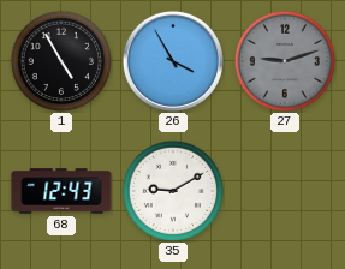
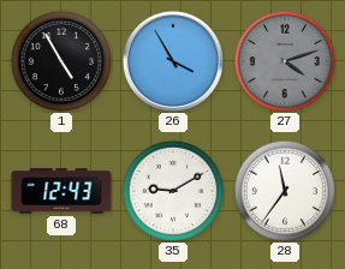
27: 9:12 -> 4:12
28: none -> 11:36
